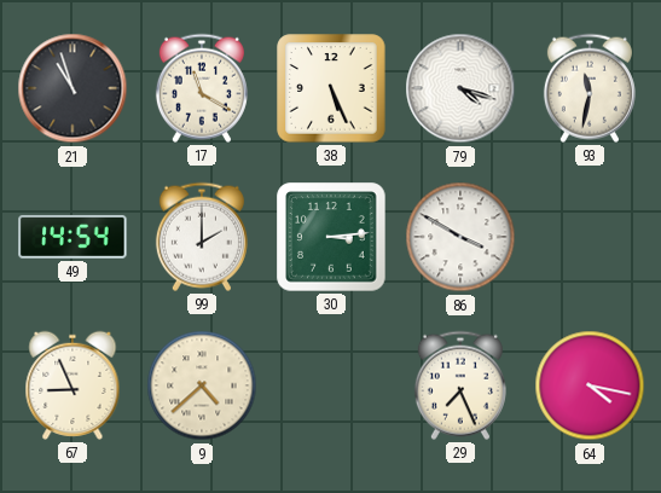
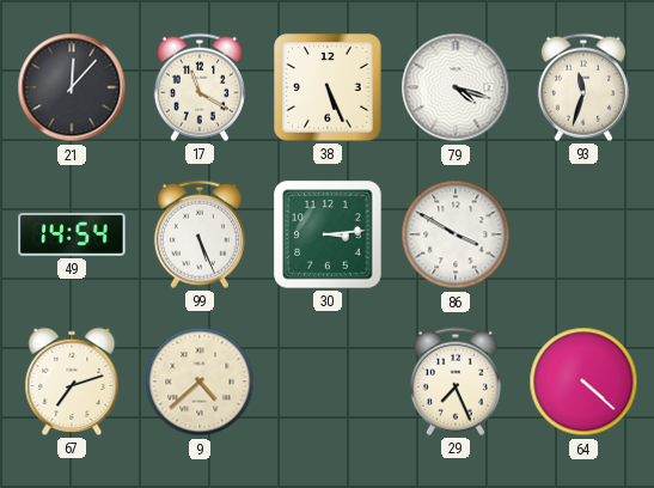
21: 10:57 -> 12:07
93: 11:32 -> 11:33
99: 2:00 -> 5:26
67: 8:56 -> 7:12
64: 4:17 -> 4:22
